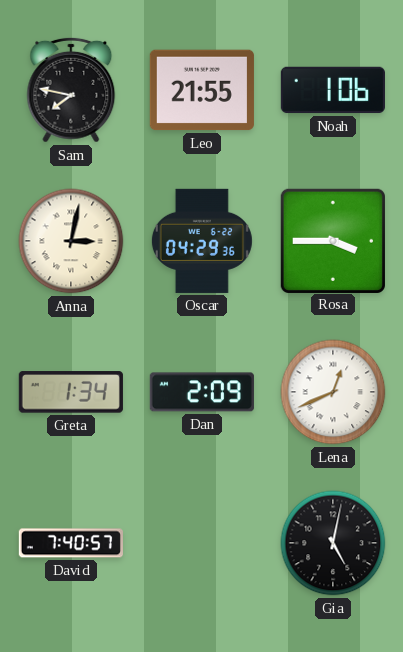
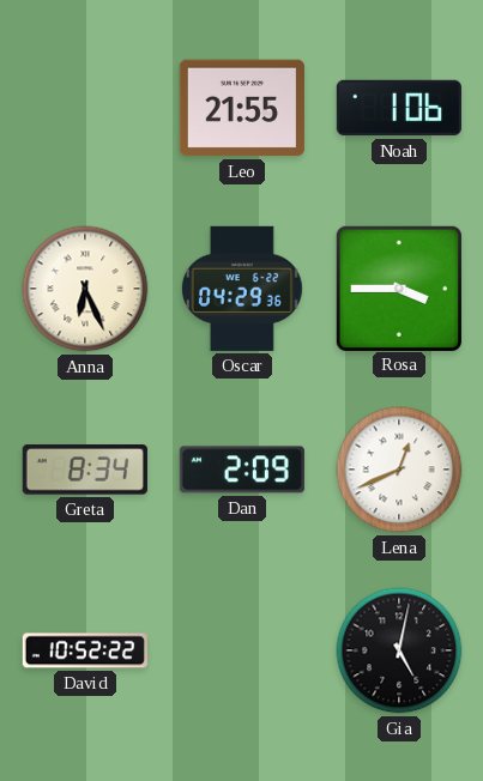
Sam: 7:47 -> none
Anna: 3:02 -> 6:26
Greta: 1:34 -> 8:34
David: 7:40 -> 10:52
